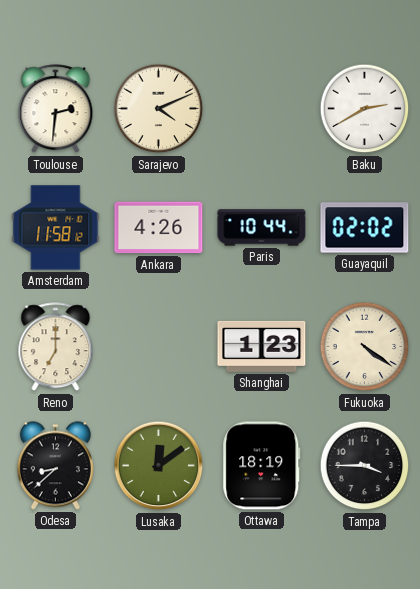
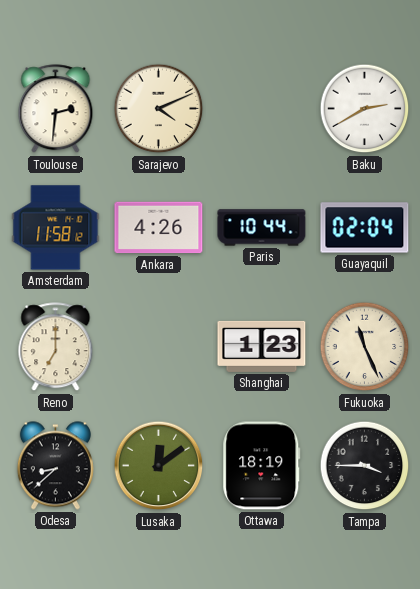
Guayaquil: 02:02 -> 02:04
Fukuoka: 4:21 -> 11:26
